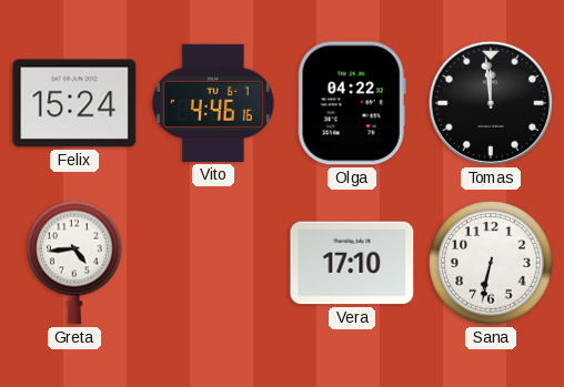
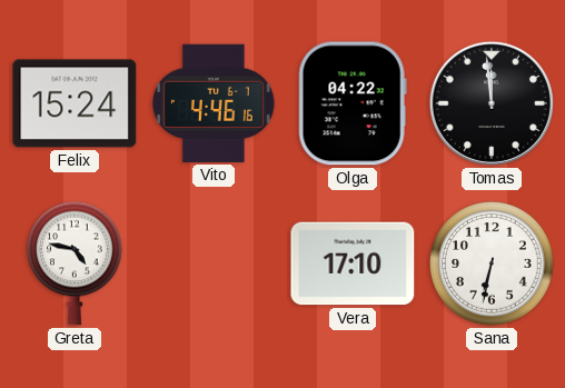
Greta: 4:44 -> 4:47
